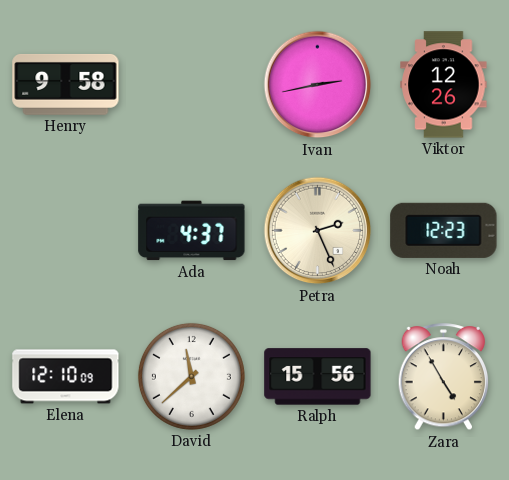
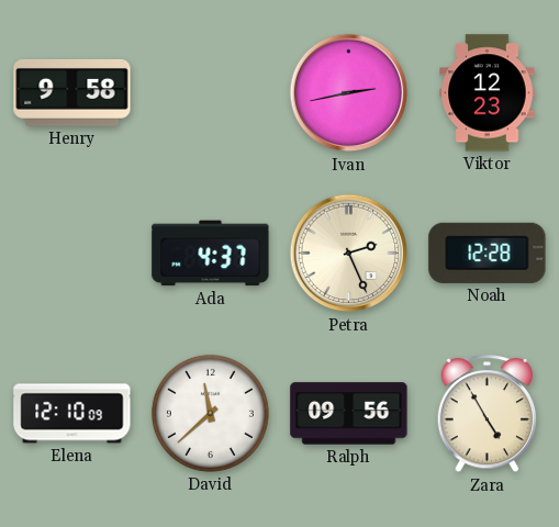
Viktor: 12:26 -> 12:23
Noah: 12:23 -> 12:28
Ralph: 15:56 -> 09:56
